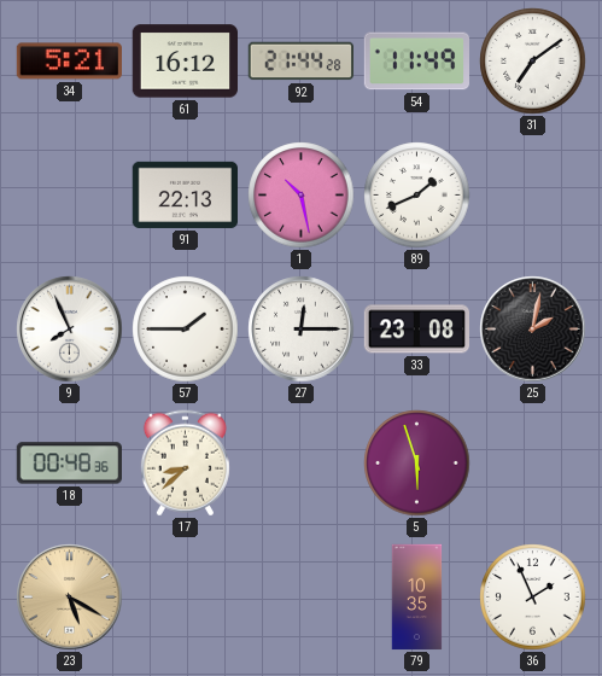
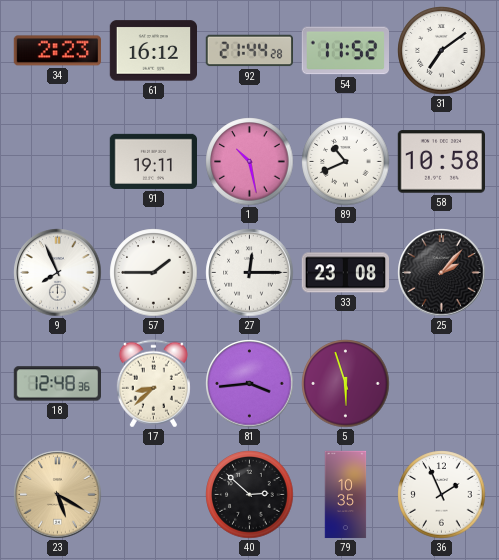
34: 5:21 -> 2:23
54: 11:49 -> 11:52
91: 22:13 -> 19:11
89: 1:41 -> 10:41
58: none -> 10:58
25: 2:02 -> 2:07
18: 00:48 -> 12:48
81: none -> 3:44
40: none -> 2:52
